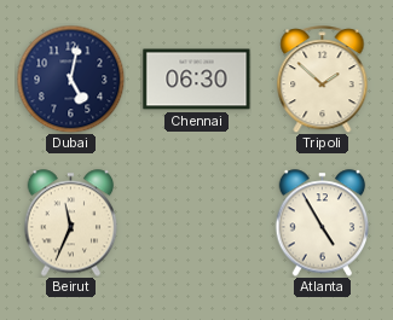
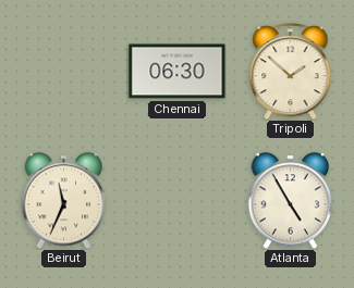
Dubai: 5:02 -> none
